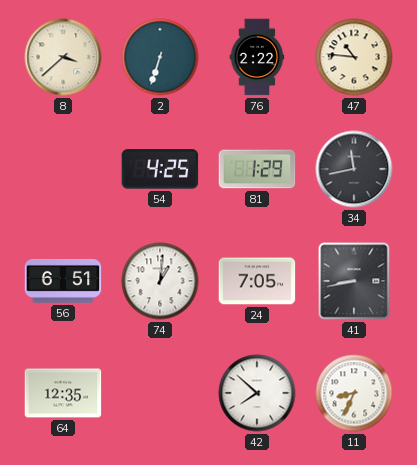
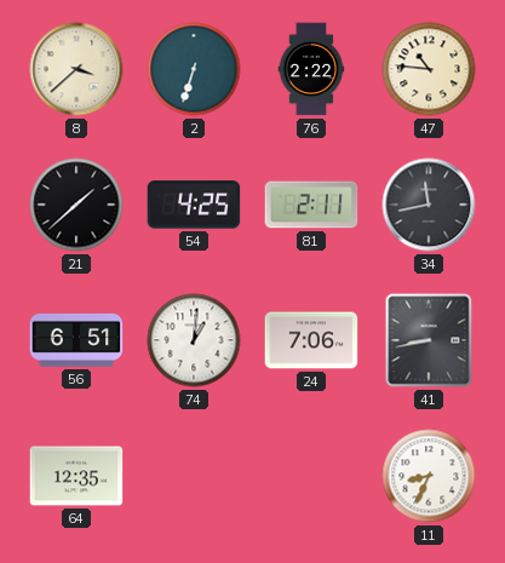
21: none -> 1:38
81: 1:29 -> 2:11
24: 7:05 -> 7:06
42: 7:52 -> none
